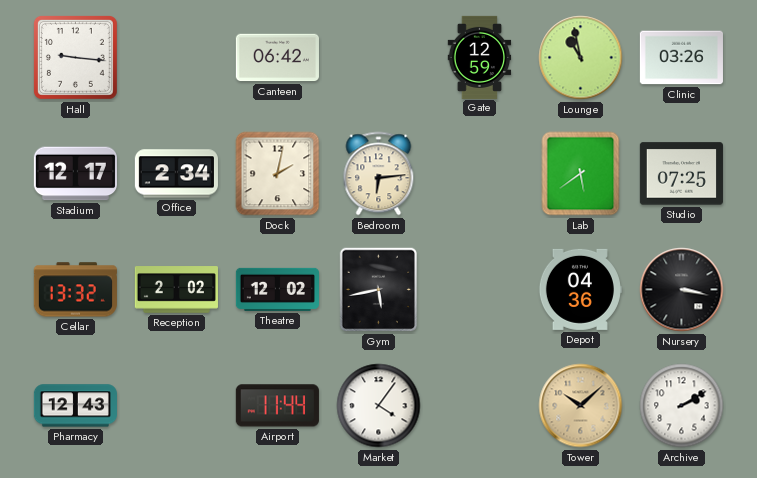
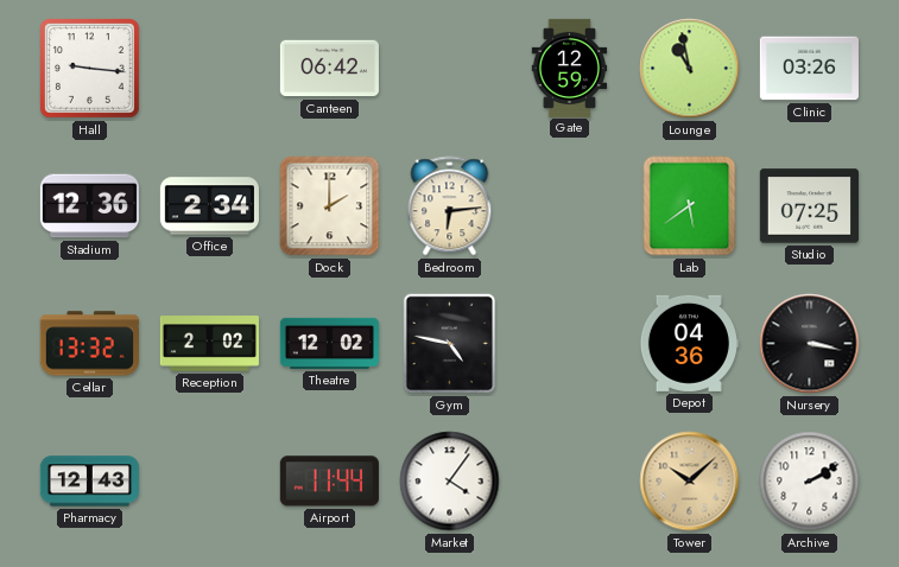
Stadium: 12:17 -> 12:36
Dock: 2:02 -> 2:00
Gym: 5:43 -> 4:47
